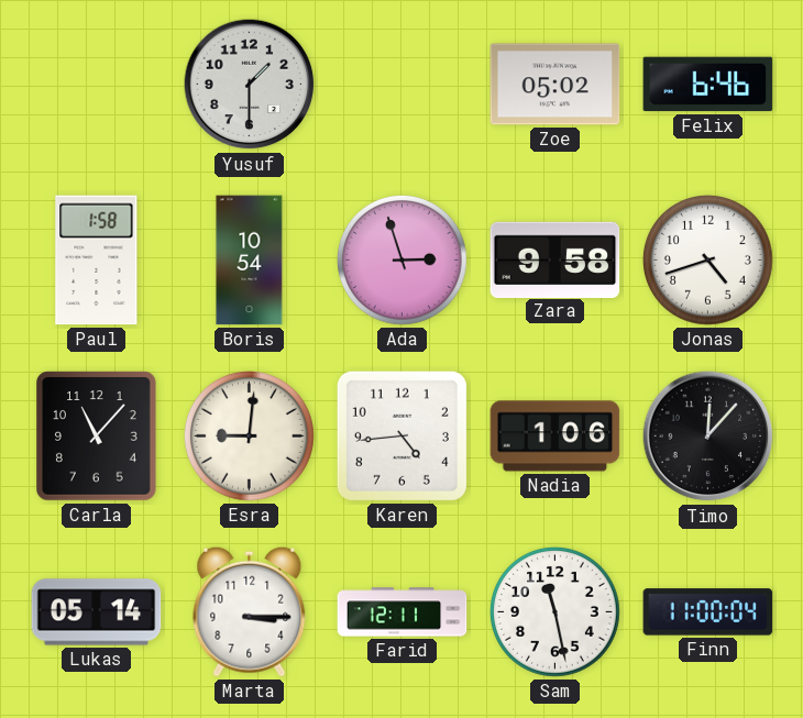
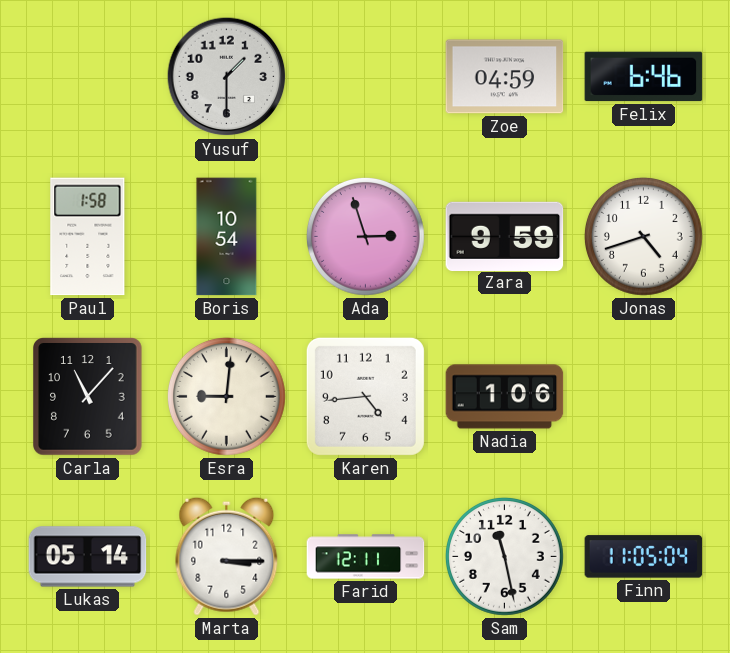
Zoe: 05:02 -> 04:59
Zara: 9:58 -> 9:59
Timo: 12:07 -> none
Finn: 11:00 -> 11:05
